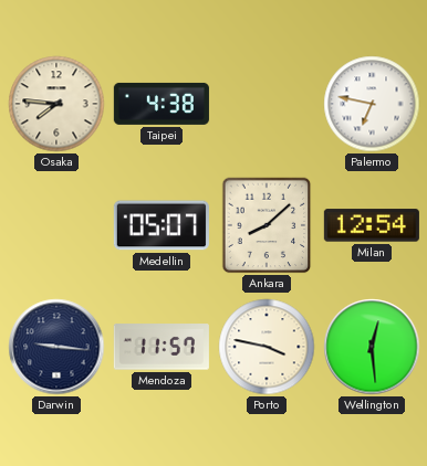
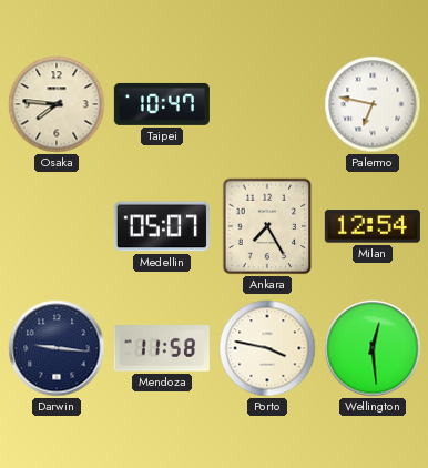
Taipei: 4:38 -> 10:47
Ankara: 8:08 -> 7:25
Mendoza: 11:57 -> 11:58
